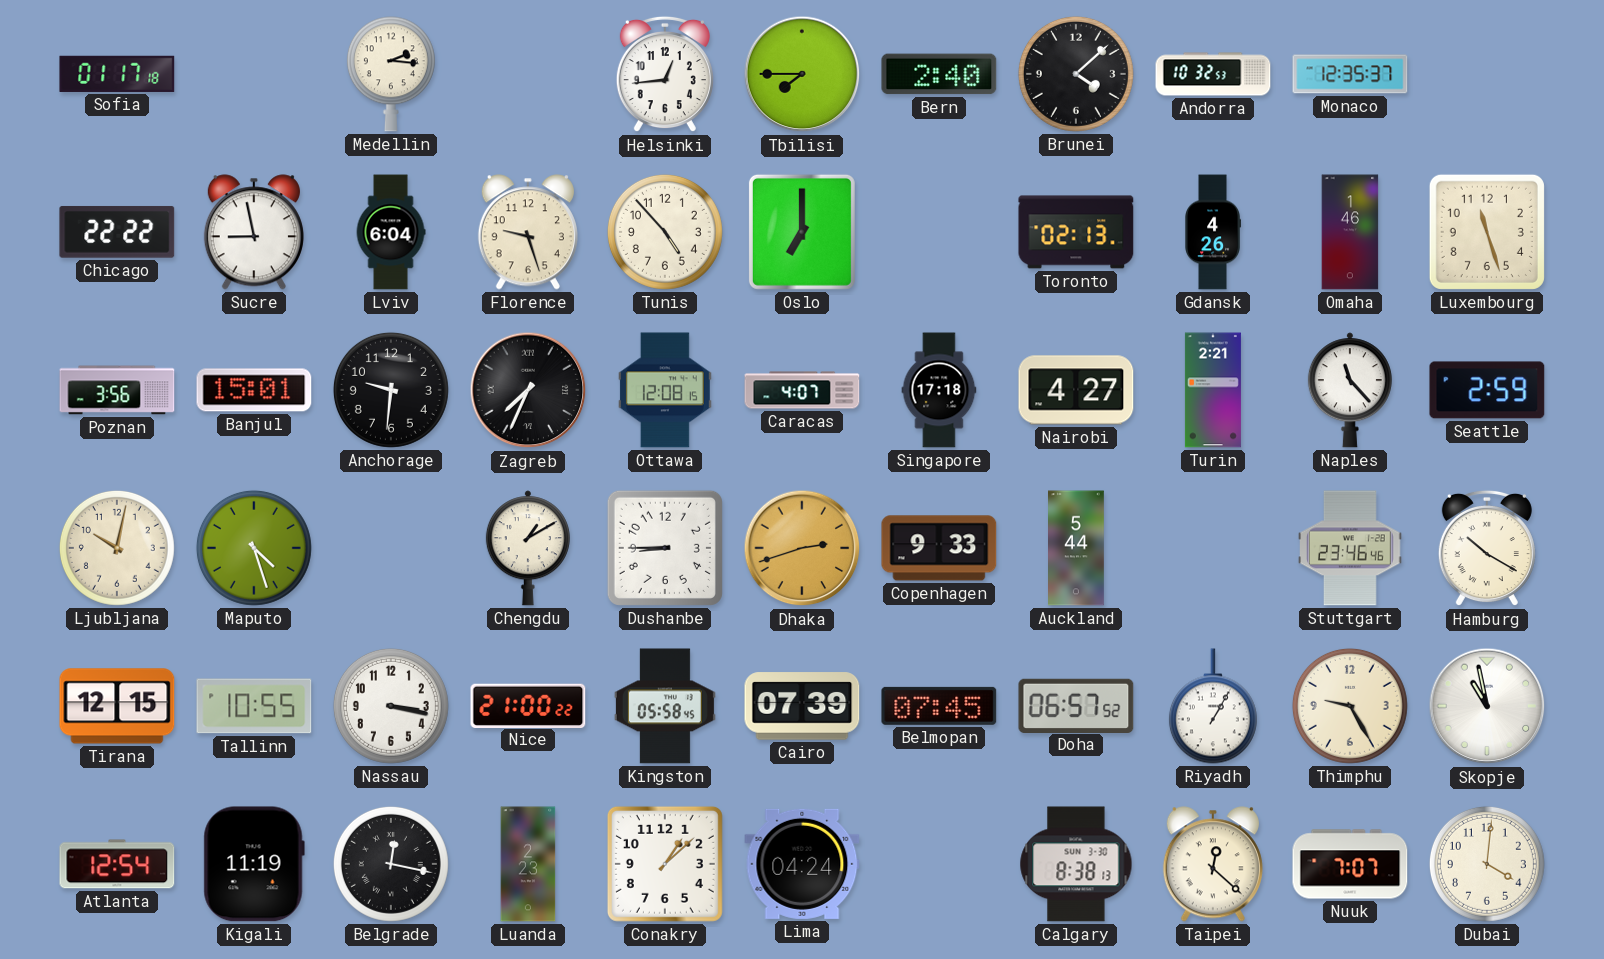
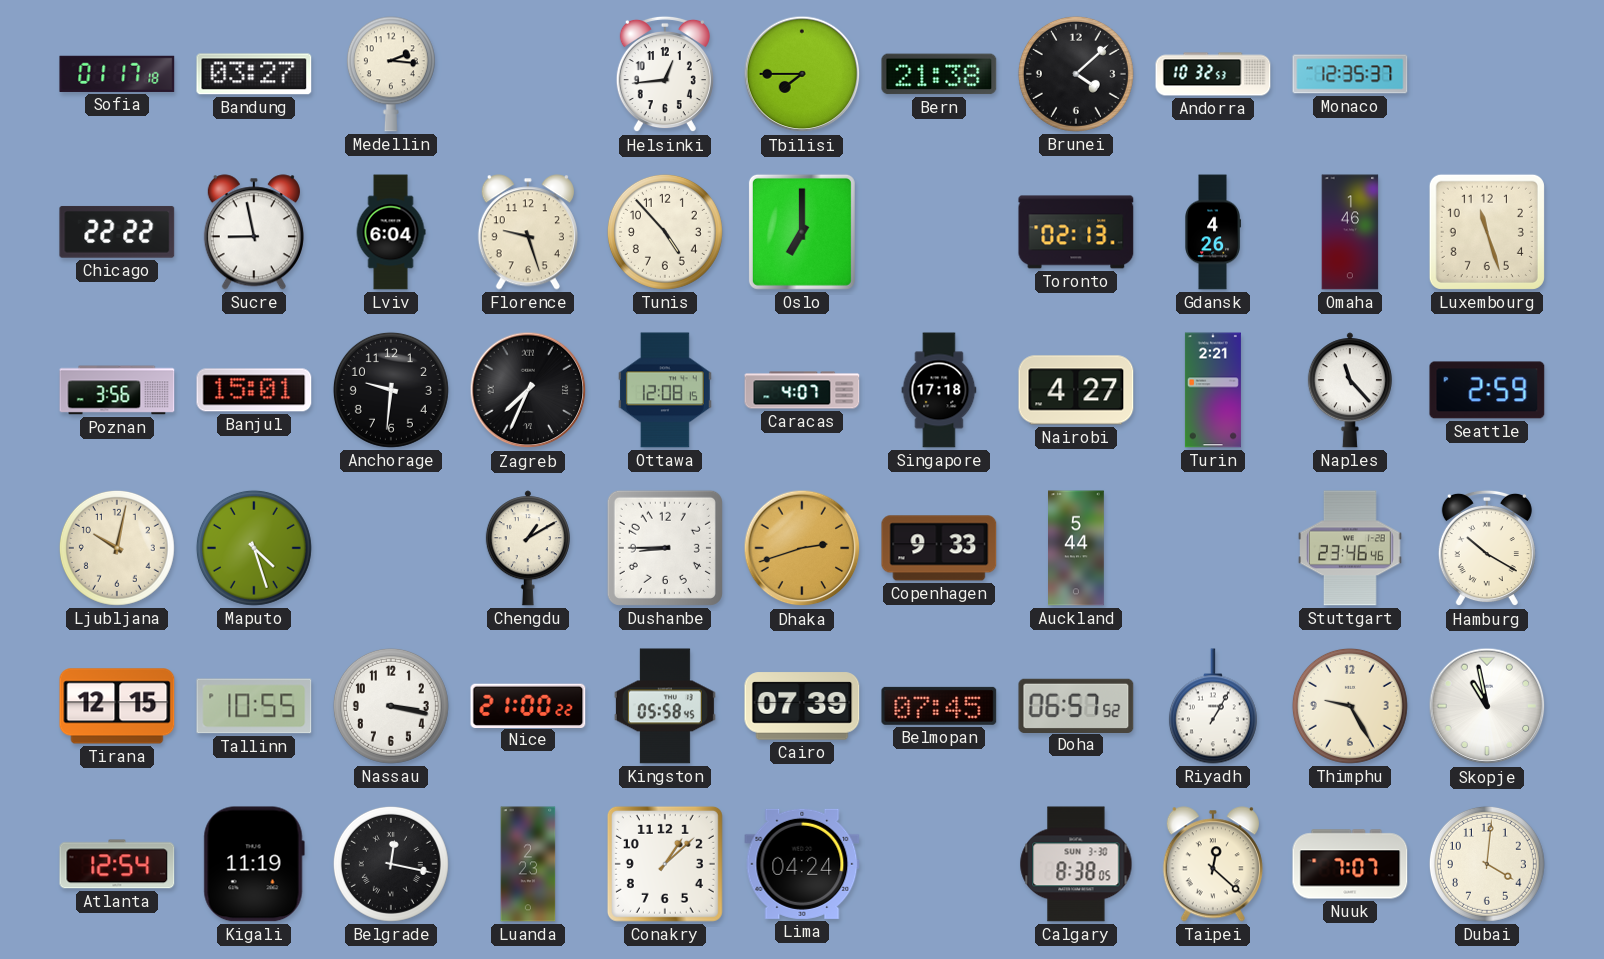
Bandung: none -> 03:27
Bern: 2:40 -> 21:38
Calgary: 8:38:13 -> 8:38:05
